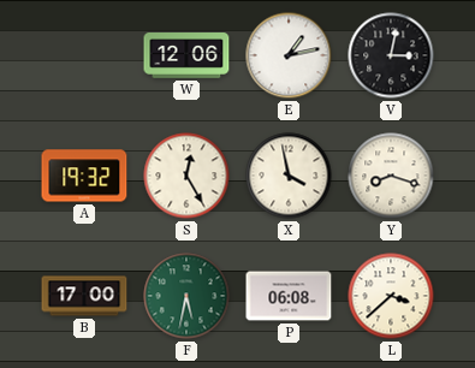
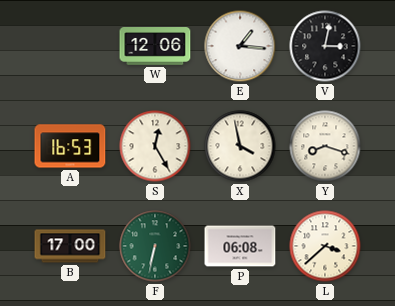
E: 1:13 -> 1:16
A: 19:32 -> 16:53
F: 5:32 -> 6:32
